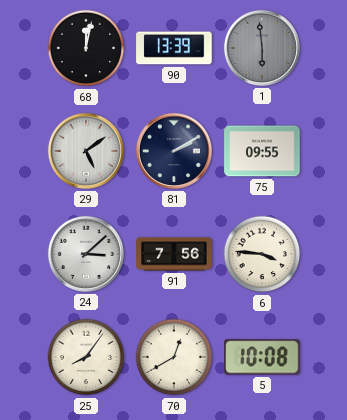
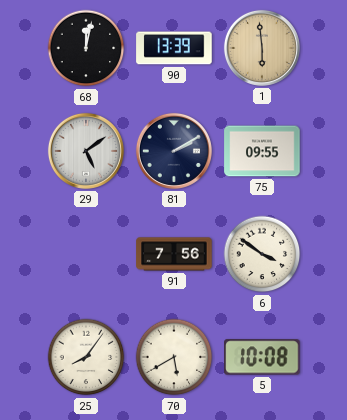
1 dial: grey -> champagne
24: 3:08 -> none
6: 3:46 -> 3:51
70: 12:40 -> 5:40
